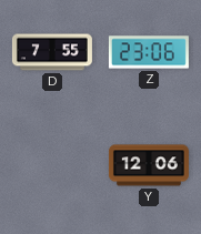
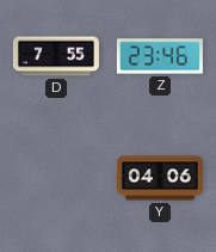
Z: 23:06 -> 23:46
Y: 12:06 -> 04:06
